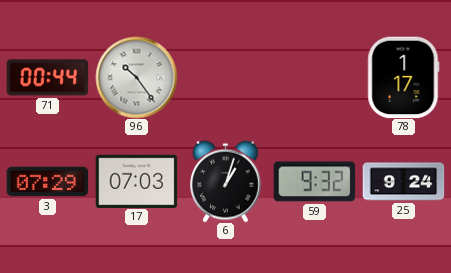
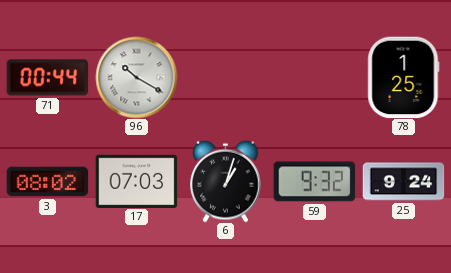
96: 10:24 -> 10:20
78: 1:17 -> 1:25
3: 07:29 -> 08:02
